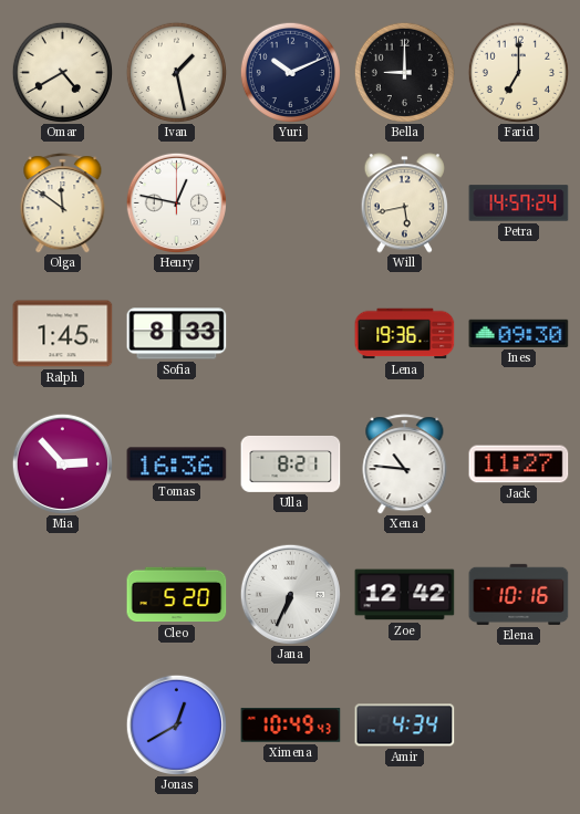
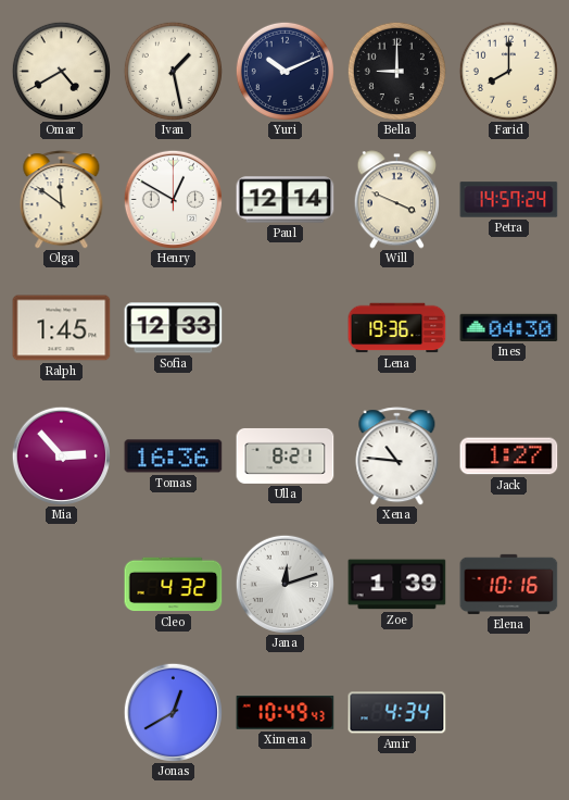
Farid: 7:00 -> 8:00
Henry: 12:47 -> 12:50
Paul: none -> 12:14
Will: 5:43 -> 3:49
Sofia: 8:33 -> 12:33
Ines: 09:30 -> 04:30
Jack: 11:27 -> 1:27
Cleo: 5:20 -> 4:32
Jana: 6:34 -> 12:12
Zoe: 12:42 -> 1:39
